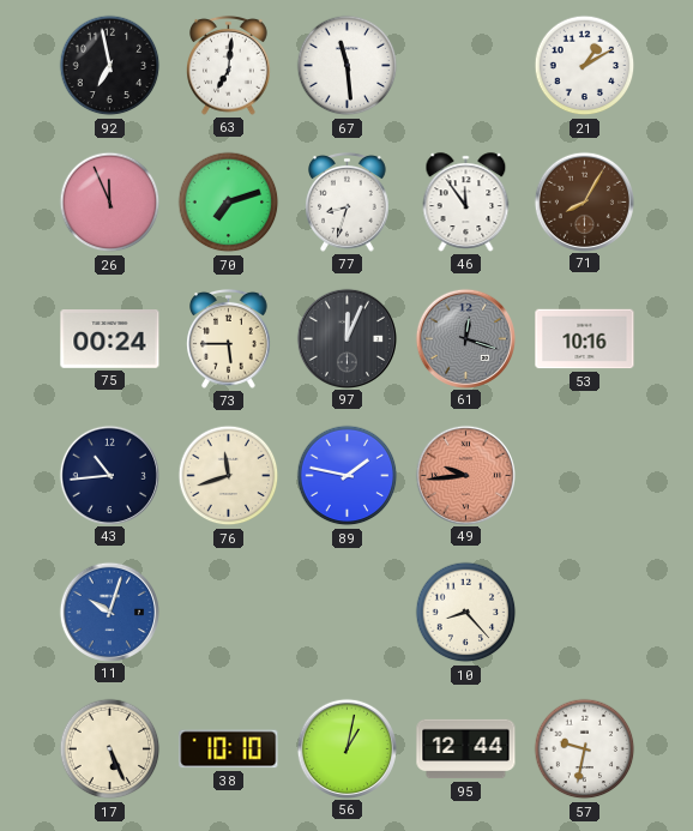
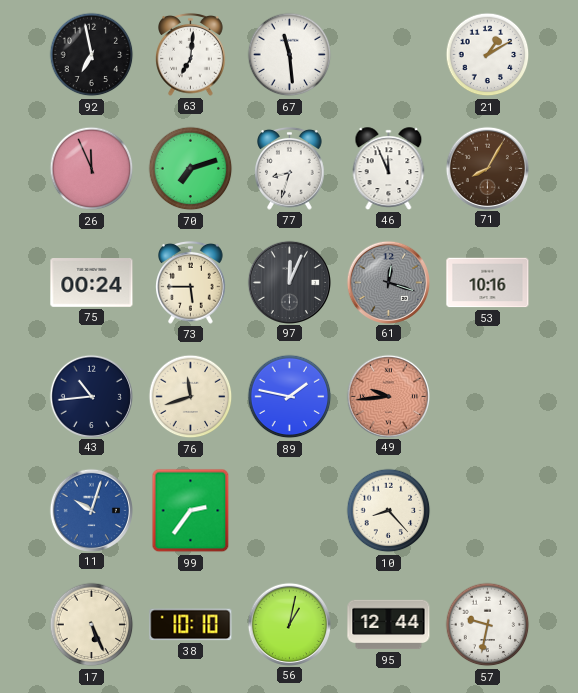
46: 11:54 -> 11:56
99: none -> 2:36
